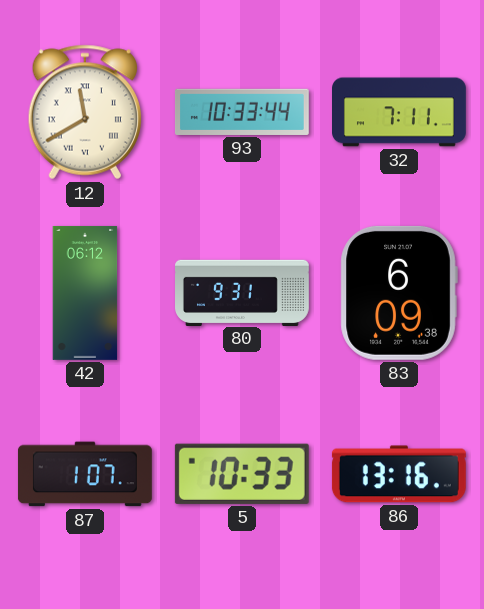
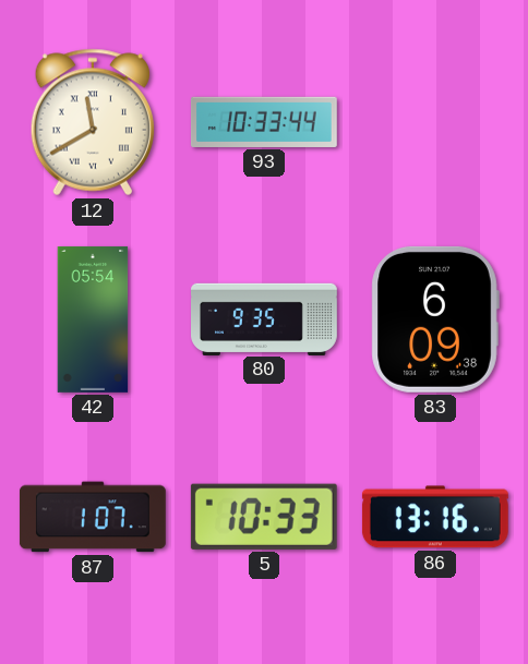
32: 7:11 -> none
42: 06:12 -> 05:54
80: 9:31 -> 9:35
